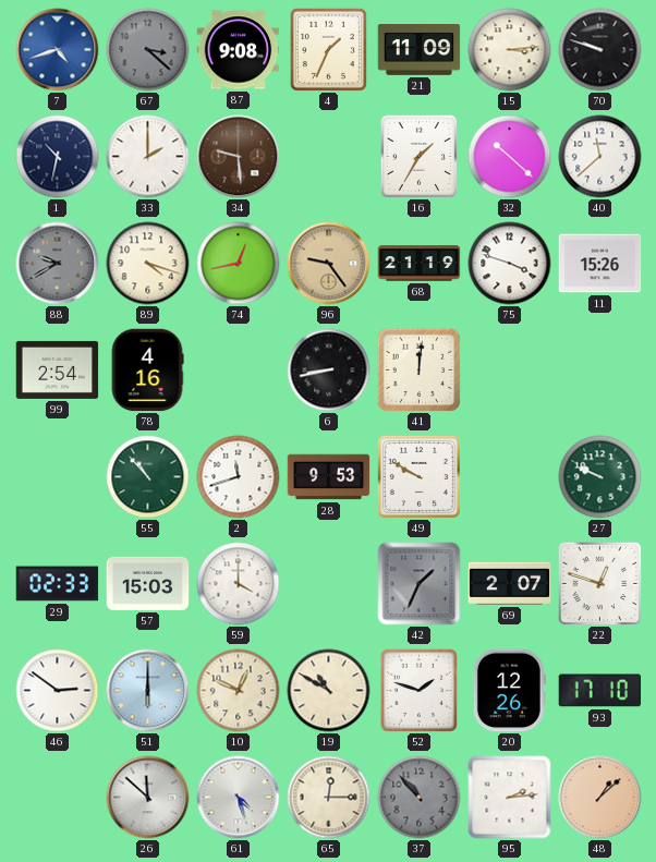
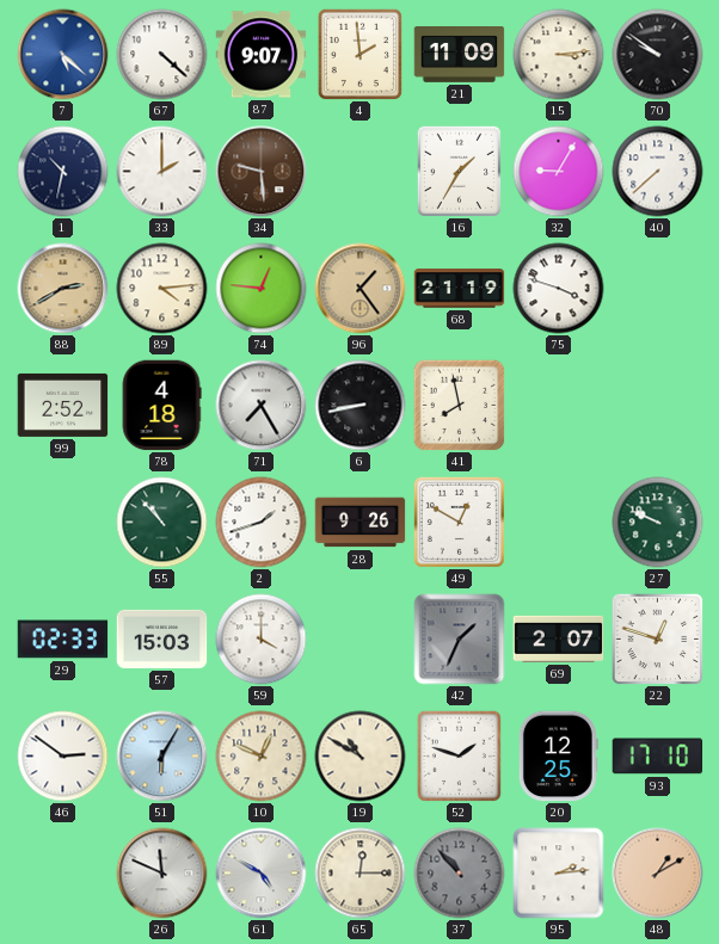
7: 4:42 -> 5:22
67: 3:22 -> 4:22
67 dial: grey -> white
87: 9:08 -> 9:07
4: 1:34 -> 1:59
70: 9:48 -> 9:51
32: 10:22 -> 9:05
40: 11:38 -> 7:38
88: 9:40 -> 2:40
88 dial: grey -> champagne
89: 4:18 -> 4:14
74: 12:43 -> 12:46
96: 9:24 -> 1:24
11: 15:26 -> none
99: 2:54 -> 2:52
78: 4:16 -> 4:18
71: none -> 7:25
41: 12:01 -> 7:58
2: 11:42 -> 1:42
28: 9:53 -> 9:26
49: 9:50 -> 12:50
51: 6:00 -> 6:05
20: 12:26 -> 12:25
26: 11:52 -> 11:49
61: 4:27 -> 4:50
48: 1:08 -> 1:10
